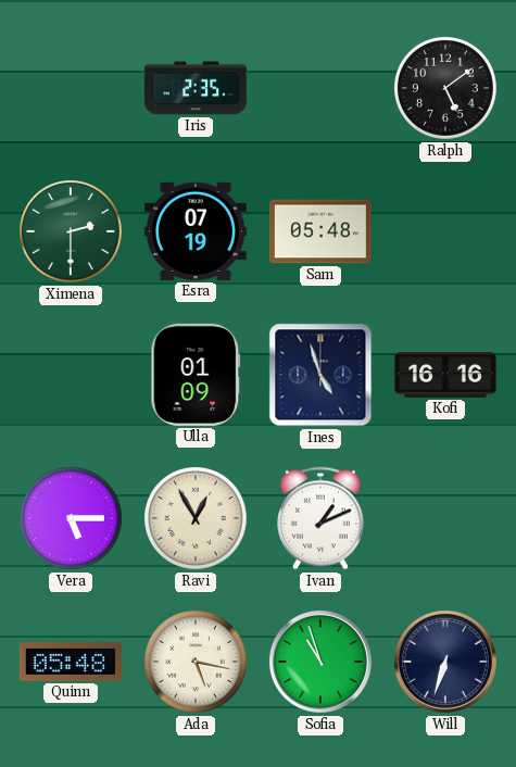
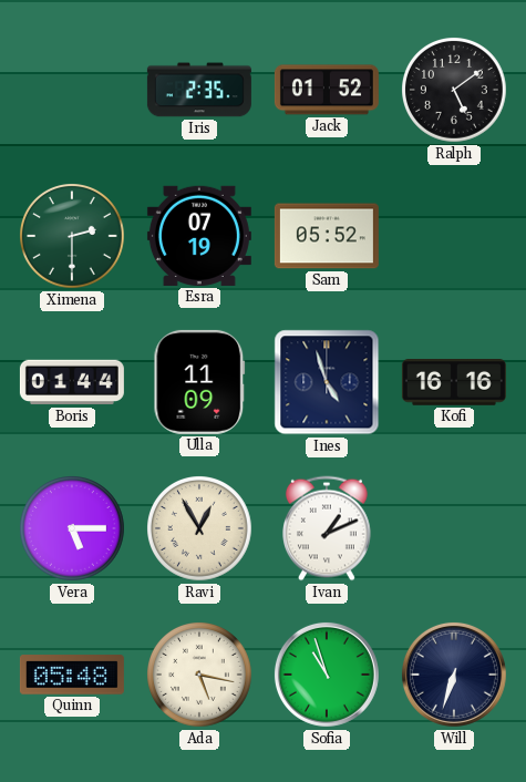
Jack: none -> 01:52
Sam: 05:48 -> 05:52
Boris: none -> 01:44
Ulla: 01:09 -> 11:09
